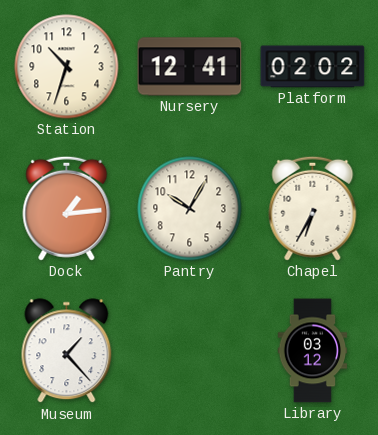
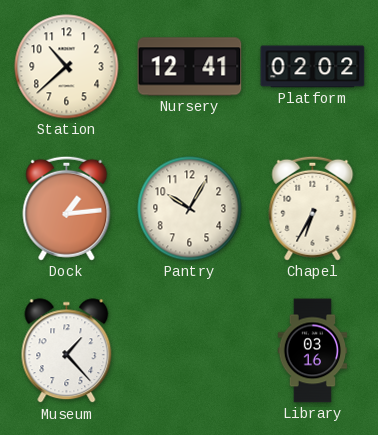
Station: 10:33 -> 10:38
Library: 03:12 -> 03:16
